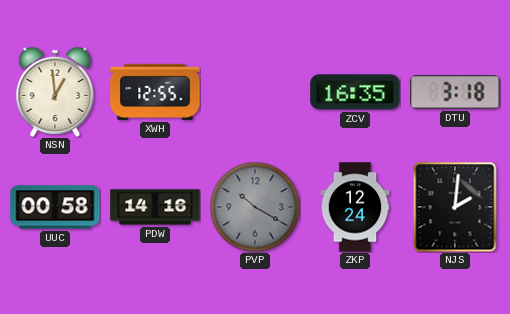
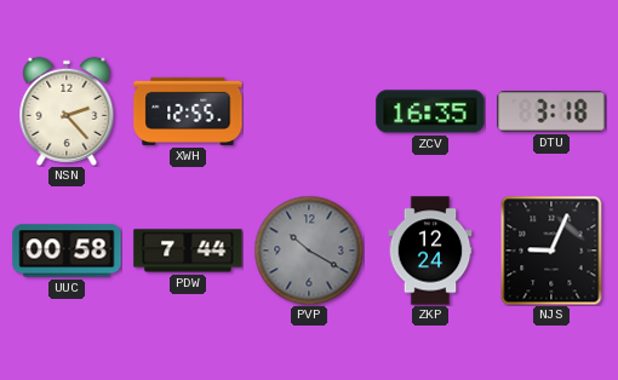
NSN: 12:59 -> 2:23
PDW: 14:16 -> 7:44
NJS: 2:01 -> 9:04
